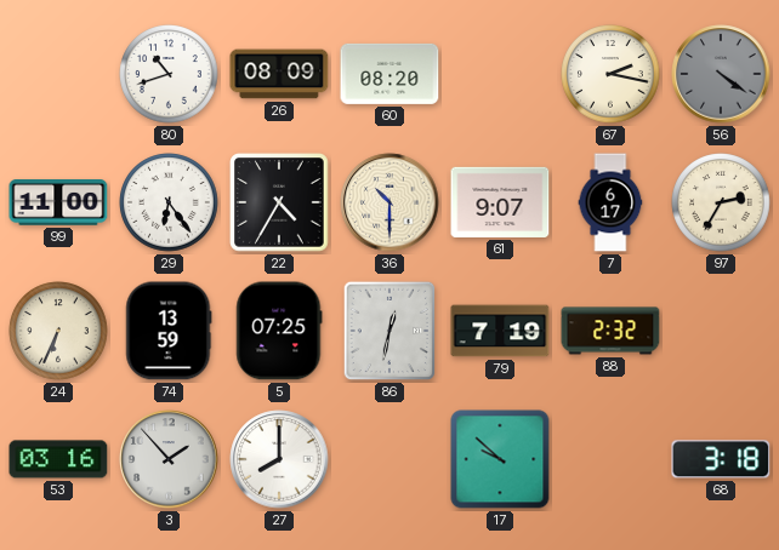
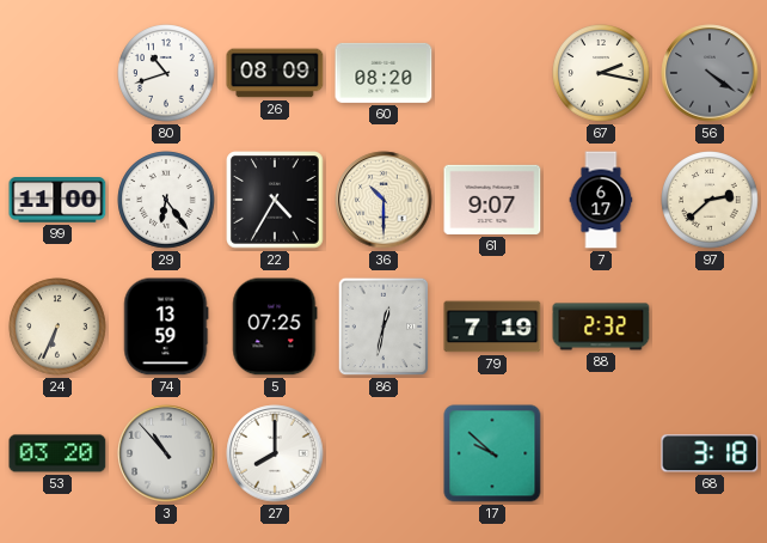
97: 2:35 -> 2:38
53: 03:16 -> 03:20
3: 1:53 -> 10:53
